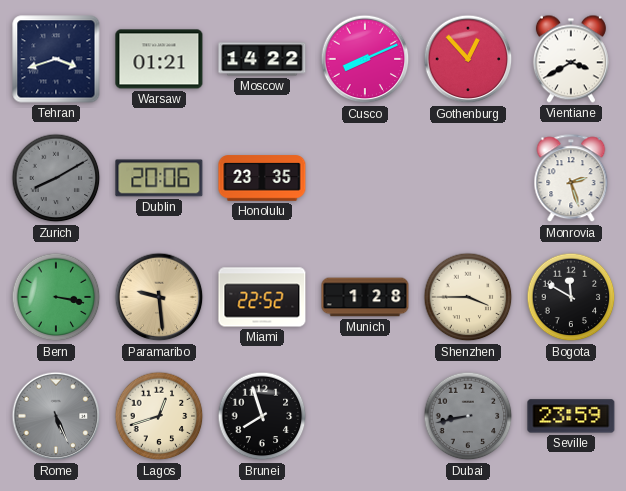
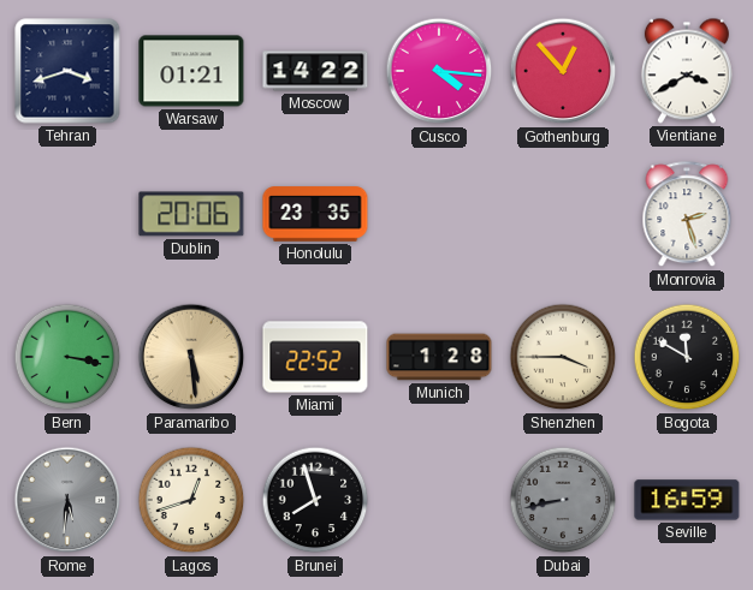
Cusco: 8:11 -> 4:16
Zurich: 8:10 -> none
Paramaribo: 9:29 -> 5:29
Rome: 5:26 -> 5:31
Seville: 23:59 -> 16:59
